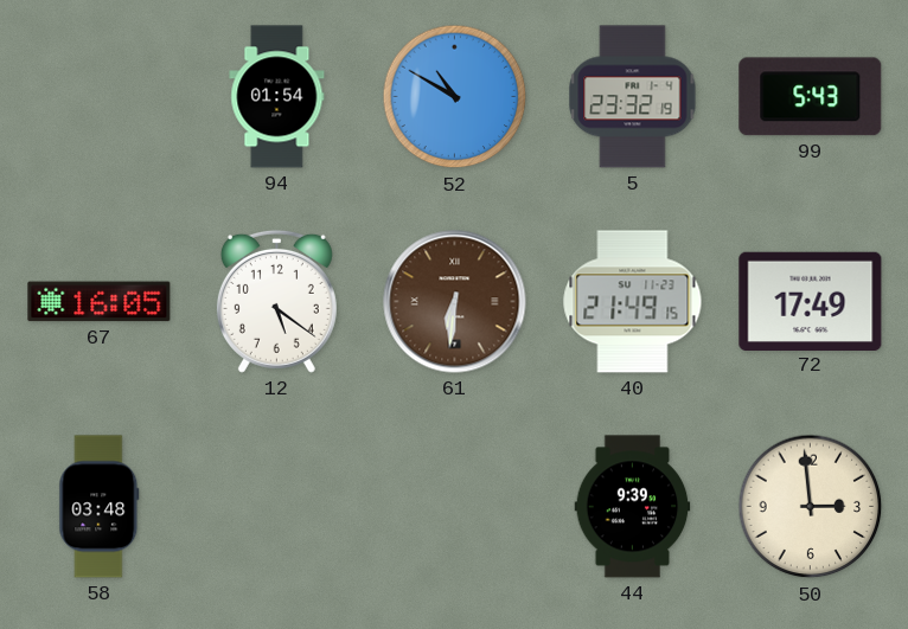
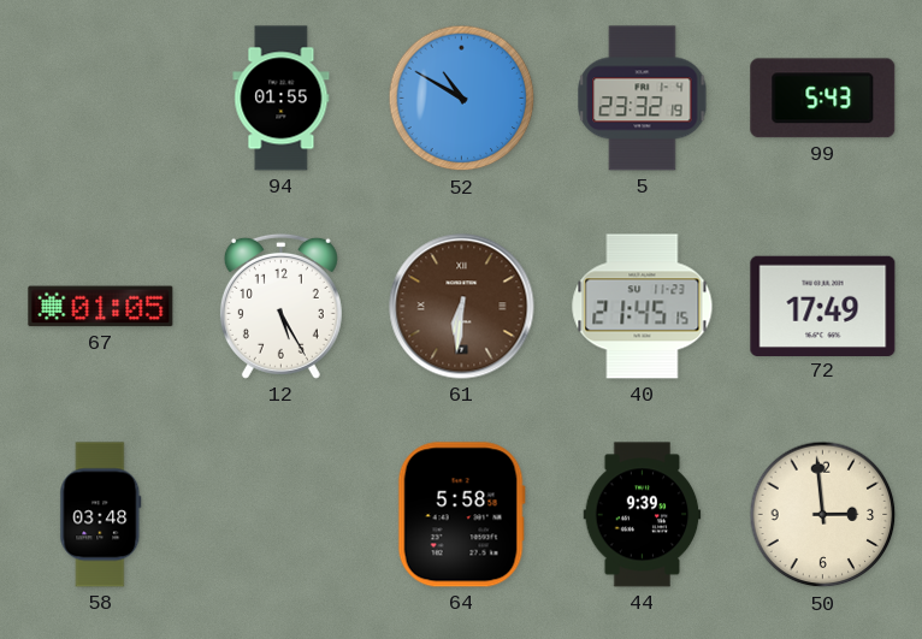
94: 01:54 -> 01:55
67: 16:05 -> 01:05
12: 5:21 -> 5:25
40: 21:49 -> 21:45
64: none -> 5:58
